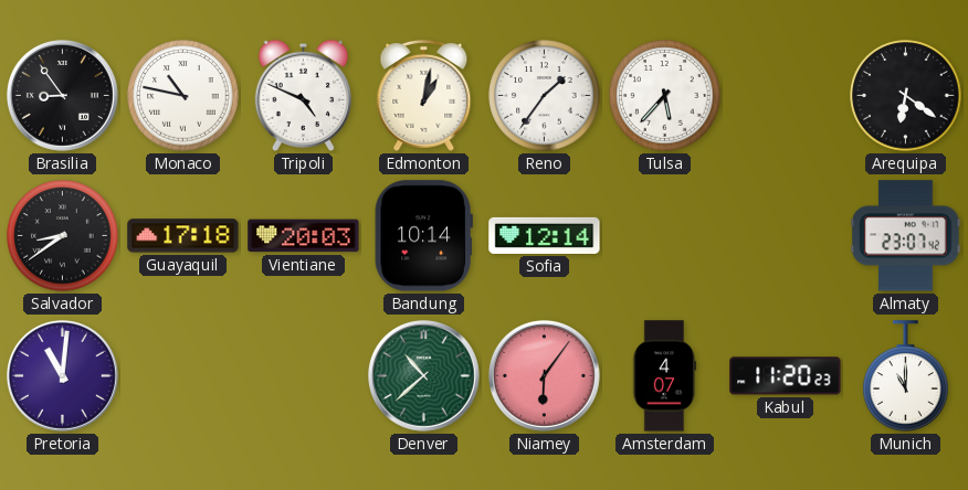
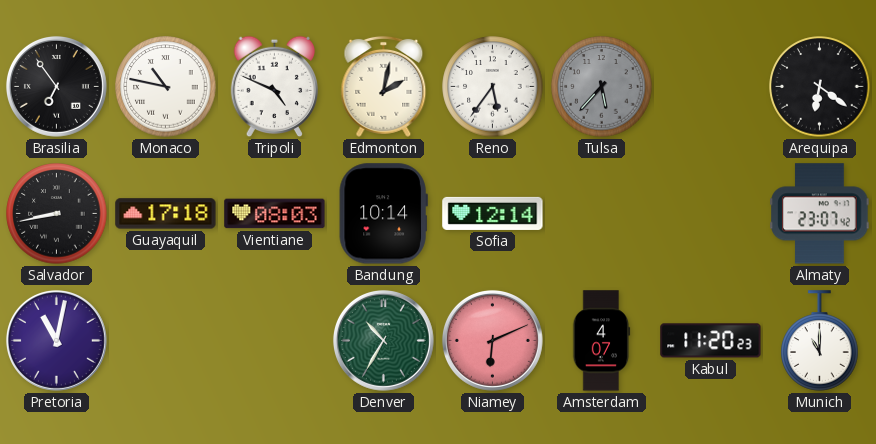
Brasilia: 8:54 -> 6:54
Edmonton: 1:02 -> 2:02
Reno: 1:36 -> 5:36
Tulsa dial: white -> grey
Salvador: 8:39 -> 8:43
Vientiane: 20:03 -> 08:03
Pretoria: 11:01 -> 11:02
Denver: 10:38 -> 10:35
Niamey: 6:06 -> 6:11
